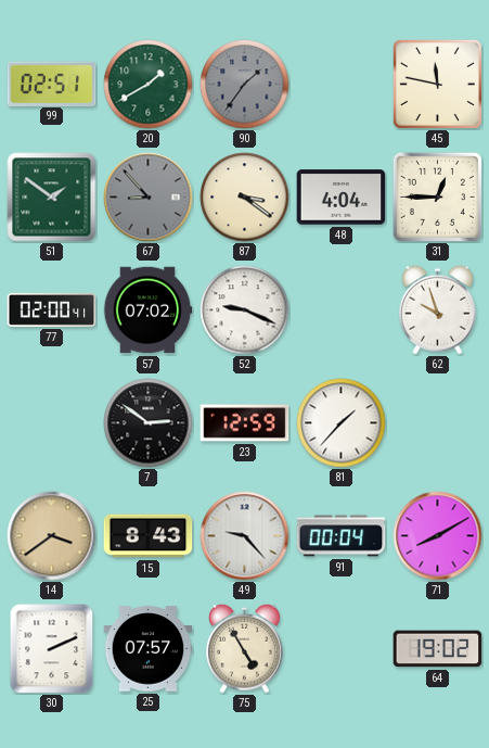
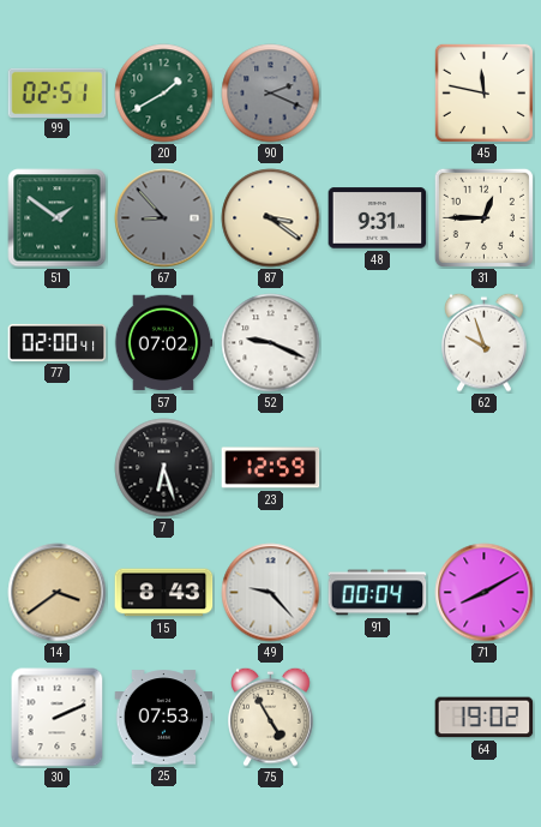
90: 1:36 -> 2:19
48: 4:04 -> 9:31
7: 2:51 -> 6:27
81: 1:37 -> none
25: 07:57 -> 07:53
